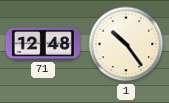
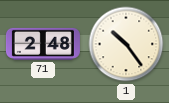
71: 12:48 -> 2:48
